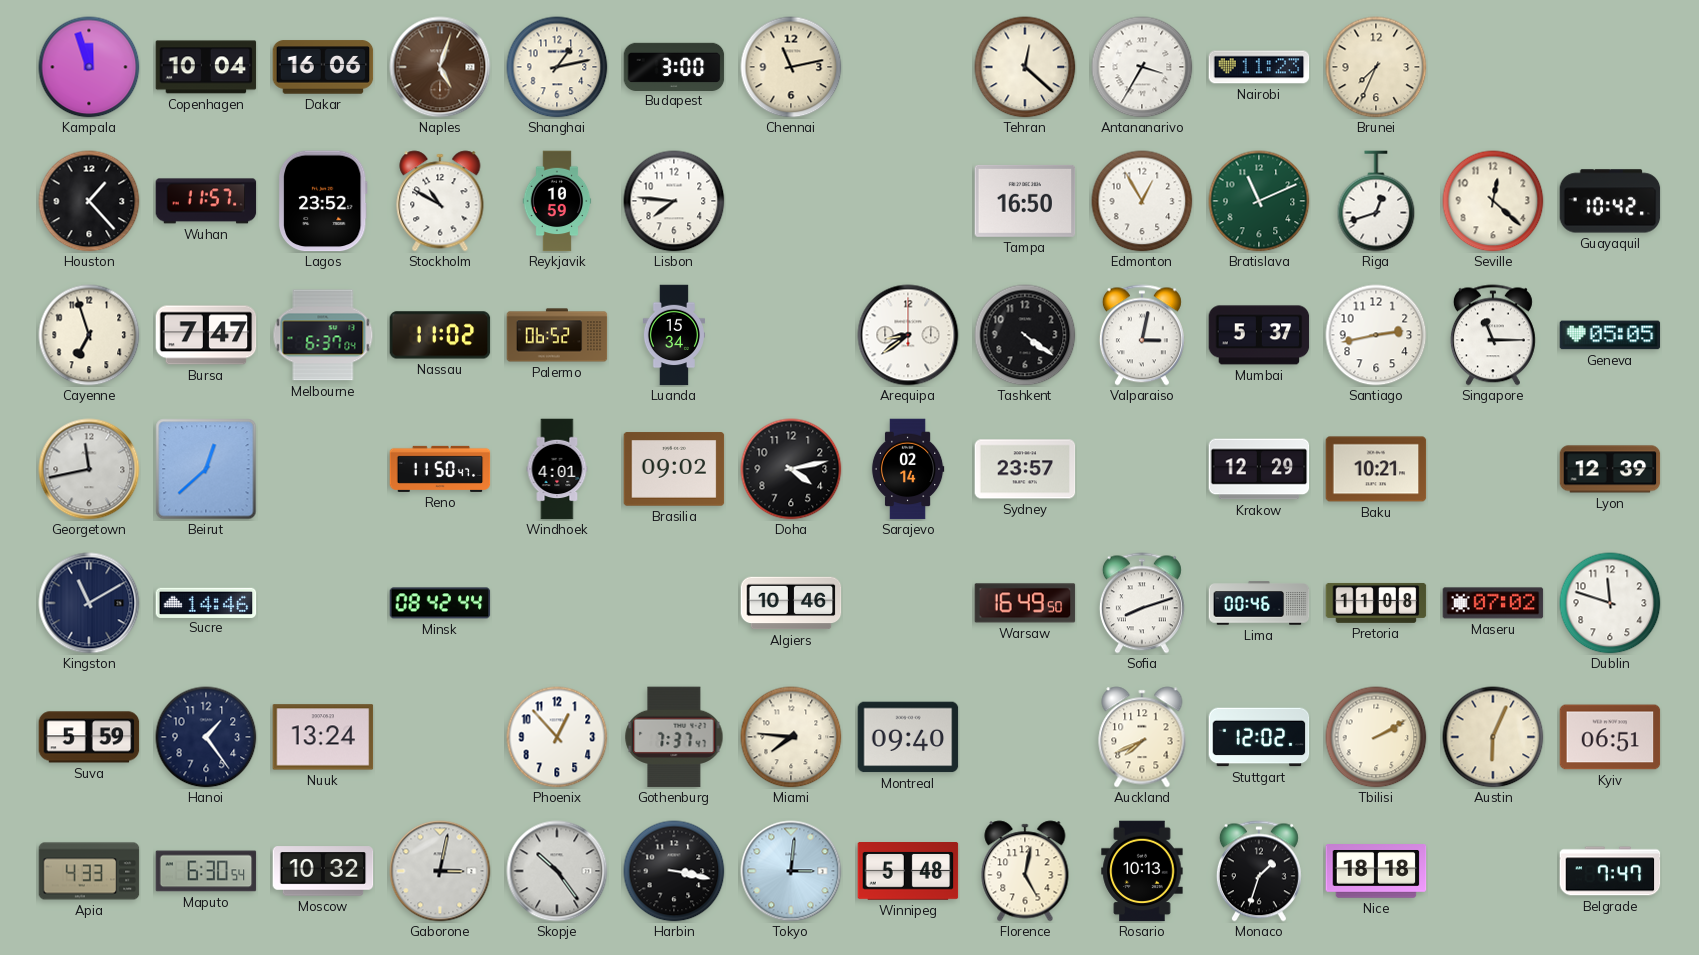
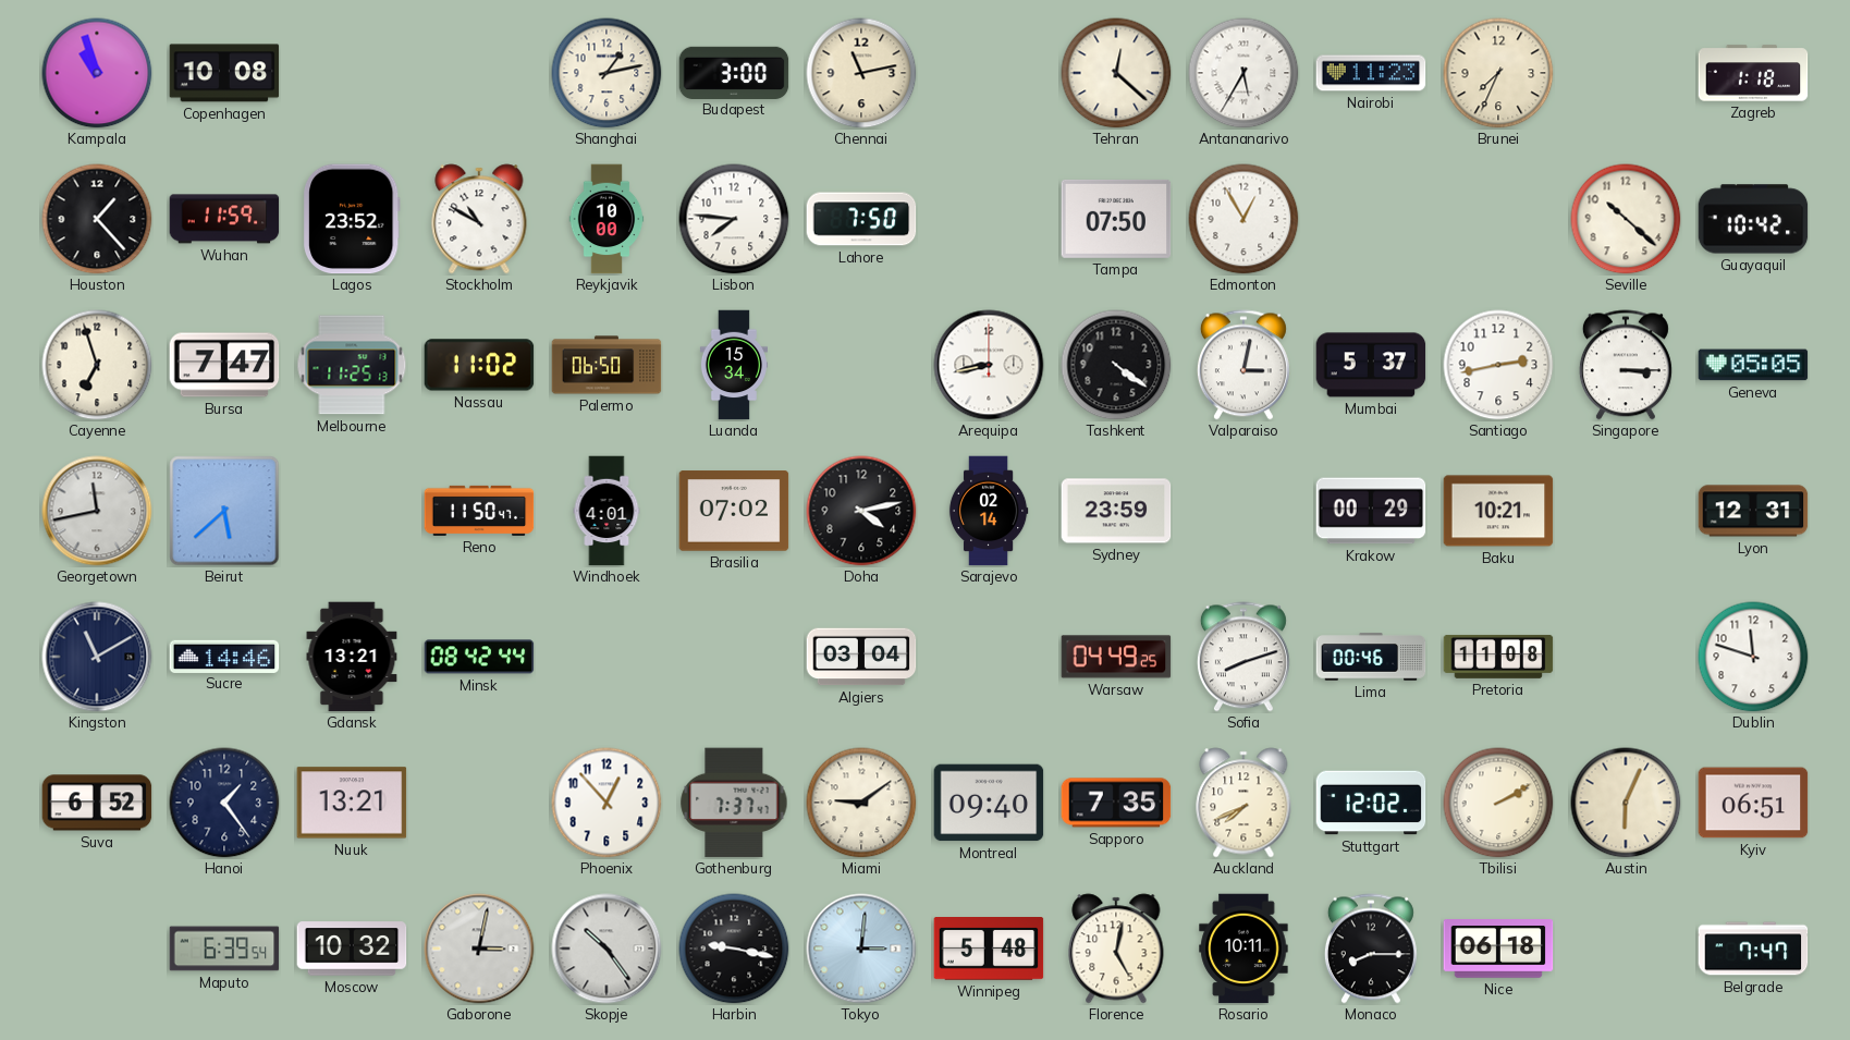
Kampala: 11:57 -> 10:57
Copenhagen: 10:04 -> 10:08
Dakar: 16:06 -> none
Naples: 5:03 -> none
Antananarivo: 3:35 -> 5:35
Zagreb: none -> 1:18
Wuhan: 11:57 -> 11:59
Reykjavik: 10:59 -> 10:00
Lahore: none -> 7:50
Tampa: 16:50 -> 07:50
Bratislava: 11:11 -> none
Riga: 12:42 -> none
Seville: 12:22 -> 10:22
Melbourne: 6:37 -> 11:25
Palermo: 06:52 -> 06:50
Arequipa: 8:39 -> 8:43
Singapore: 11:15 -> 3:15
Beirut: 12:38 -> 5:38
Brasilia: 09:02 -> 07:02
Sydney: 23:57 -> 23:59
Krakow: 12:29 -> 00:29
Lyon: 12:39 -> 12:31
Gdansk: none -> 13:21
Algiers: 10:46 -> 03:04
Warsaw: 16:49 -> 04:49
Maseru: 07:02 -> none
Suva: 5:59 -> 6:52
Nuuk: 13:24 -> 13:21
Miami: 7:46 -> 9:09
Sapporo: none -> 7:35
Apia: 4:33 -> none
Maputo: 6:30 -> 6:39
Harbin: 3:17 -> 9:17
Rosario: 10:13 -> 10:11
Monaco: 1:33 -> 8:15
Nice: 18:18 -> 06:18
